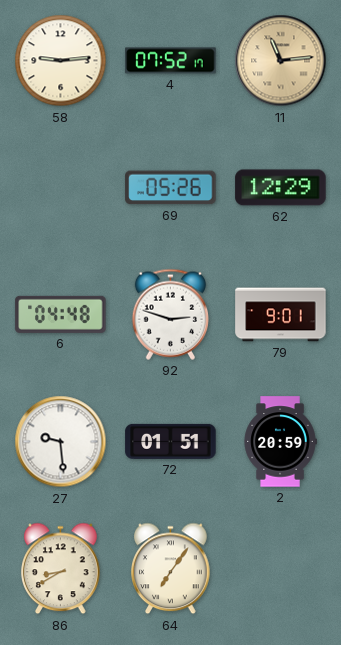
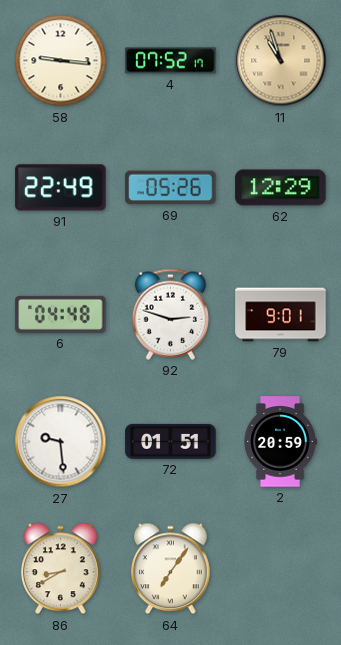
58: 9:14 -> 9:16
11: 11:14 -> 10:57
91: none -> 22:49
